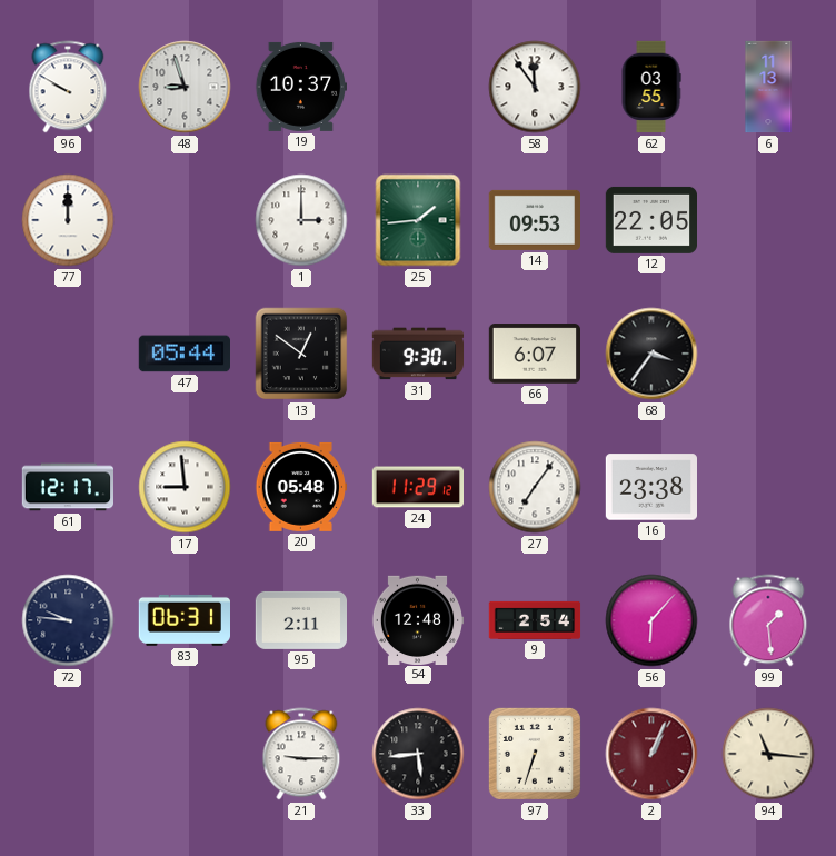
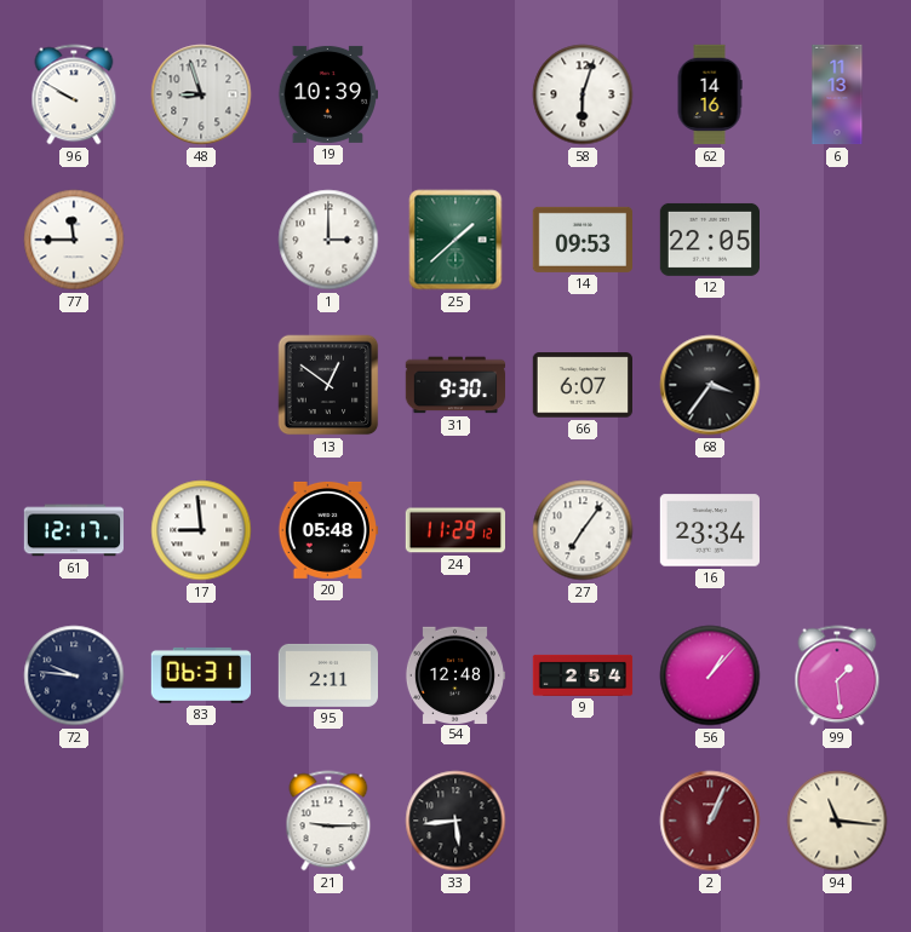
19: 10:37 -> 10:39
58: 11:54 -> 6:03
62: 03:55 -> 14:16
77: 12:00 -> 11:45
25: 1:44 -> 1:38
47: 05:44 -> none
16: 23:38 -> 23:34
56: 6:07 -> 1:07
97: 6:33 -> none
